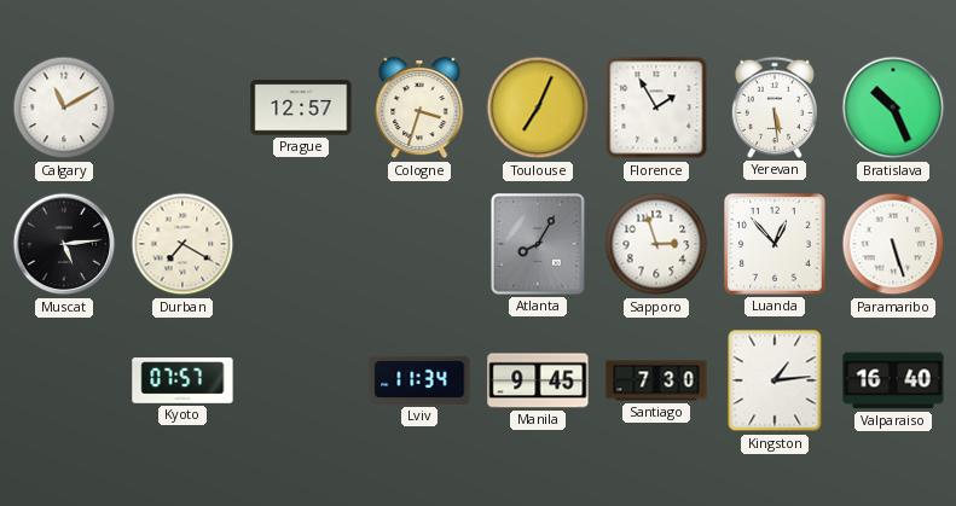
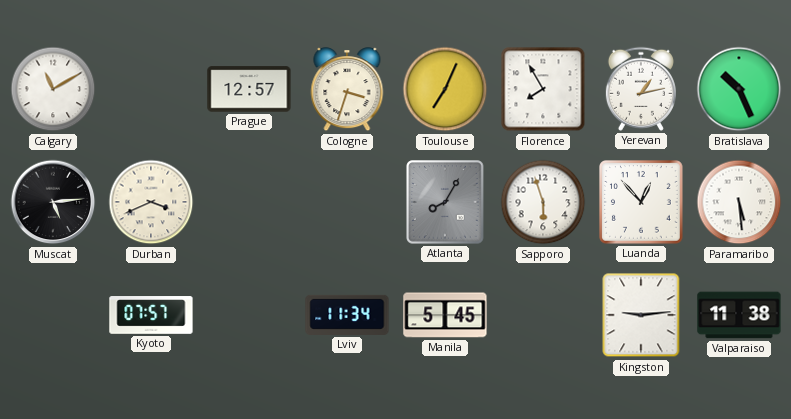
Florence: 1:55 -> 7:55
Yerevan: 5:29 -> 1:13
Durban: 7:20 -> 3:41
Sapporo: 2:57 -> 5:57
Paramaribo: 5:27 -> 5:29
Manila: 9:45 -> 5:45
Santiago: 7:30 -> none
Kingston: 1:14 -> 9:14
Valparaiso: 16:40 -> 11:38
